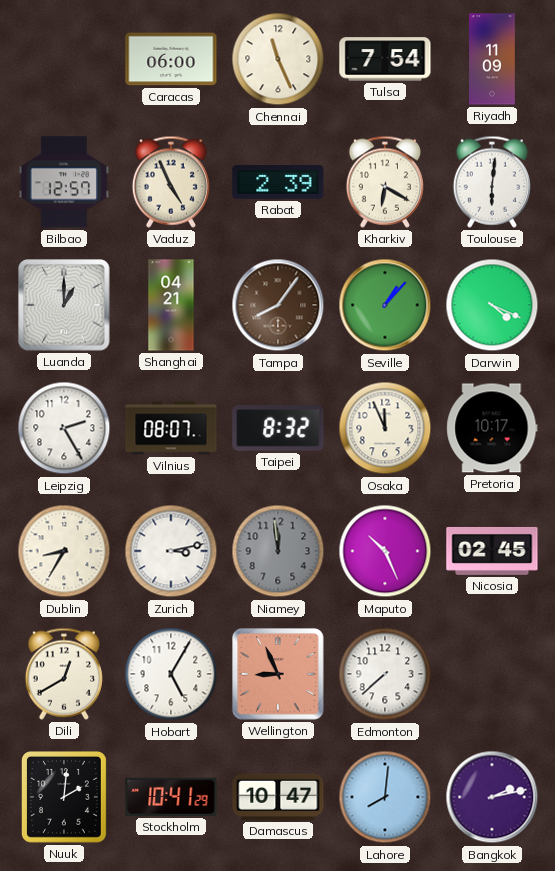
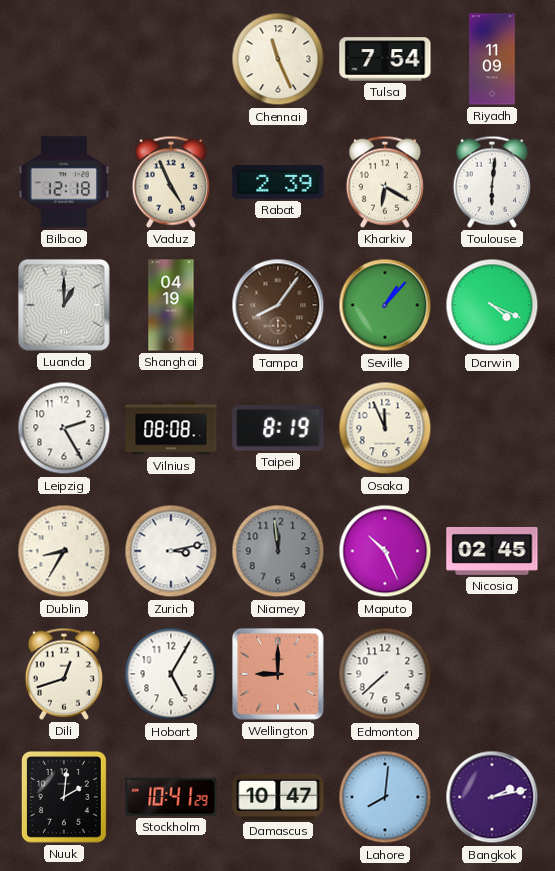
Caracas: 06:00 -> none
Bilbao: 12:57 -> 12:18
Shanghai: 04:21 -> 04:19
Vilnius: 08:07 -> 08:08
Taipei: 8:32 -> 8:19
Pretoria: 10:17 -> none
Dili: 12:40 -> 12:42
Wellington: 8:56 -> 9:00
